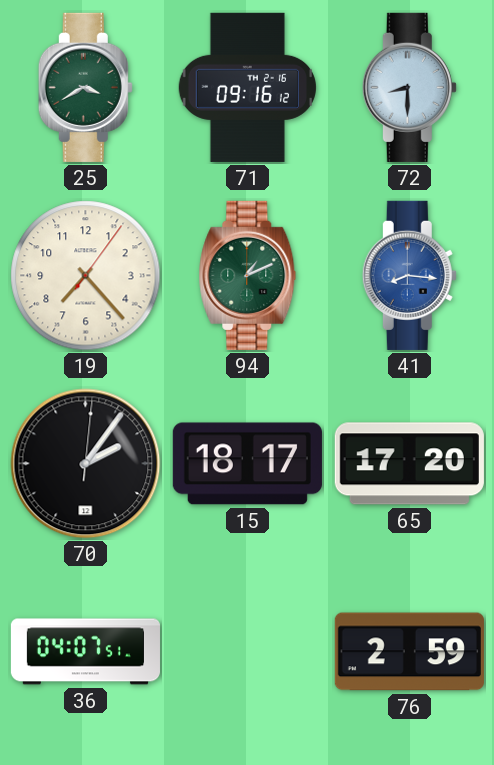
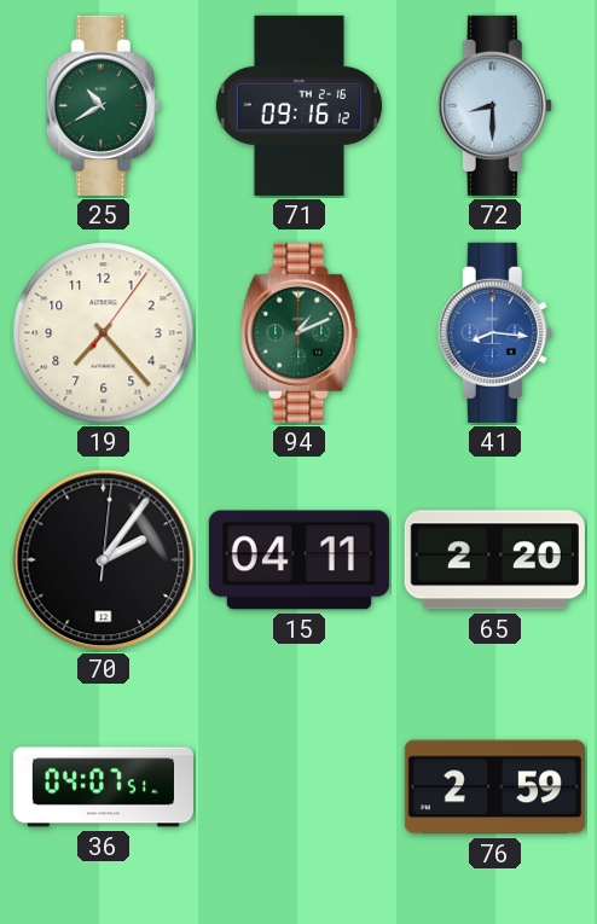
25: 3:40 -> 10:40
15: 18:17 -> 04:11
65: 17:20 -> 2:20
